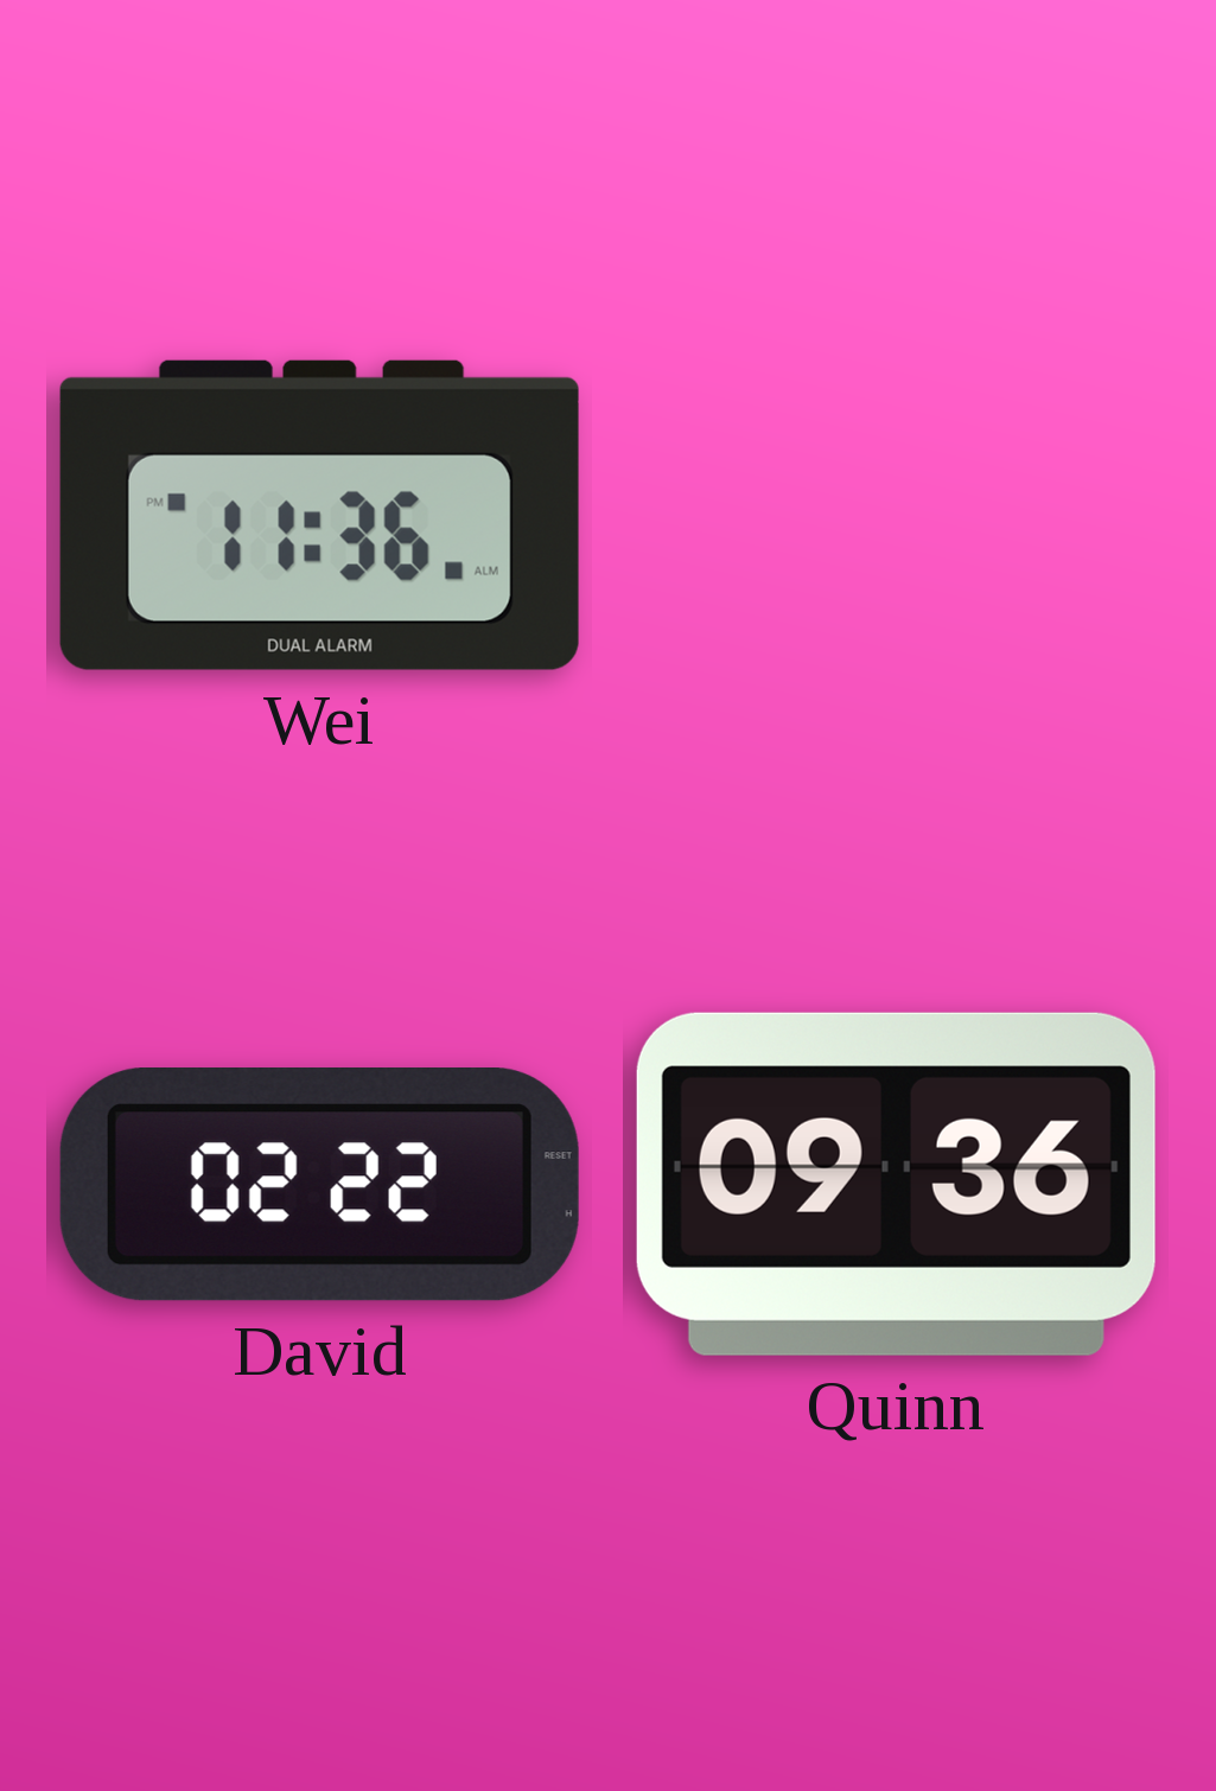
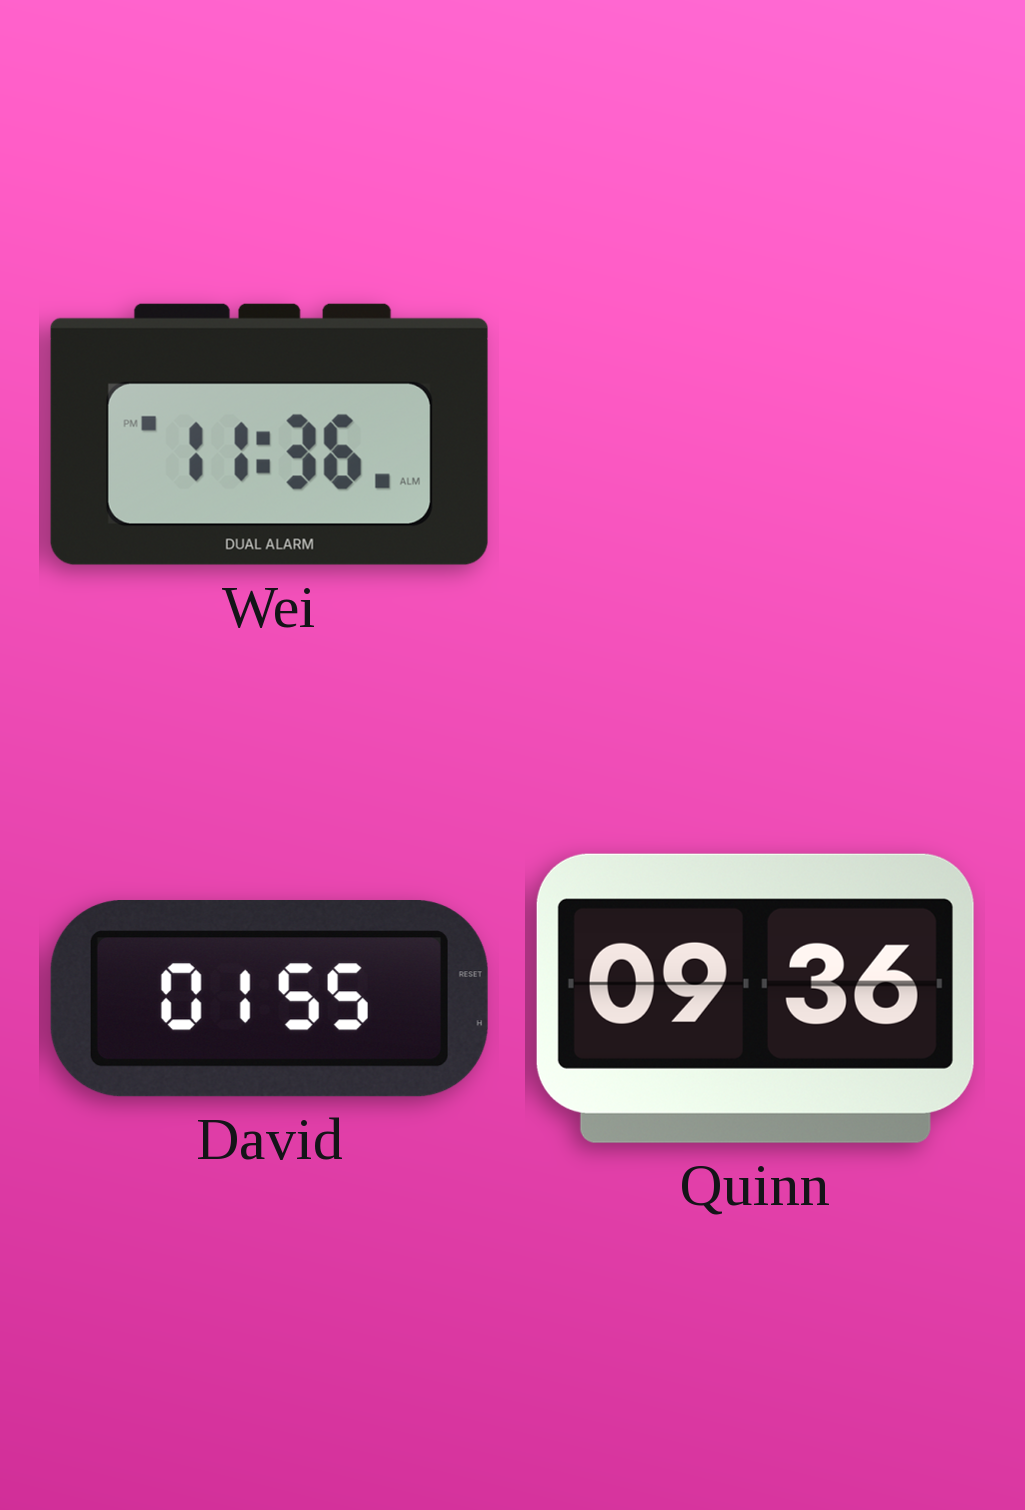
David: 02:22 -> 01:55
